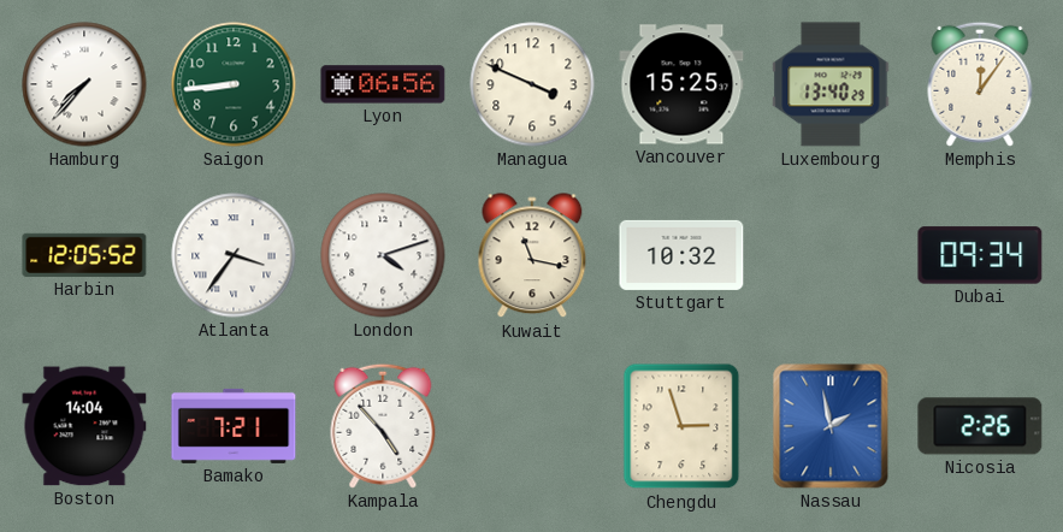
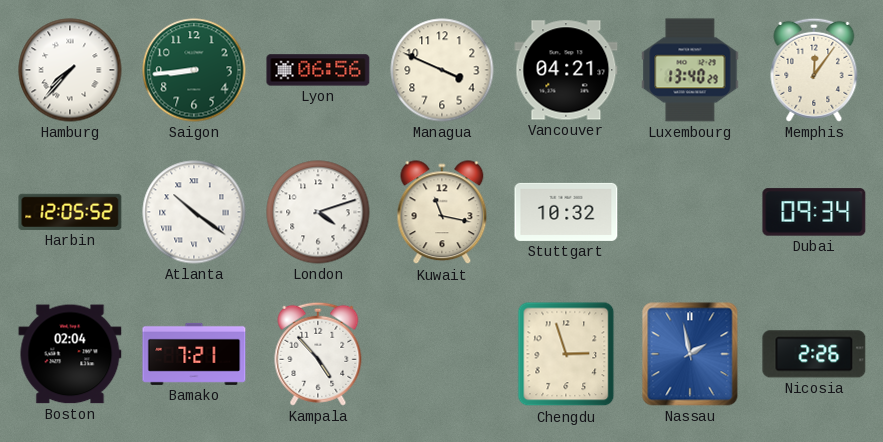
Vancouver: 15:25 -> 04:21
Atlanta: 3:36 -> 10:21
Boston: 14:04 -> 02:04
